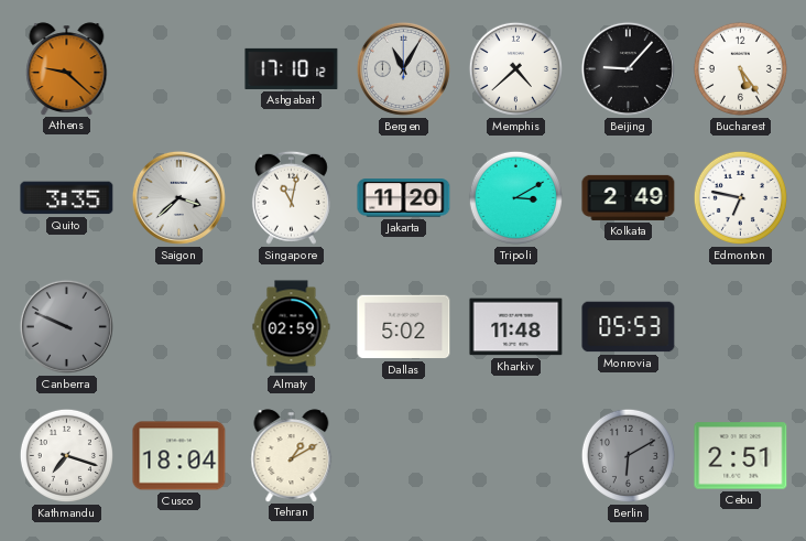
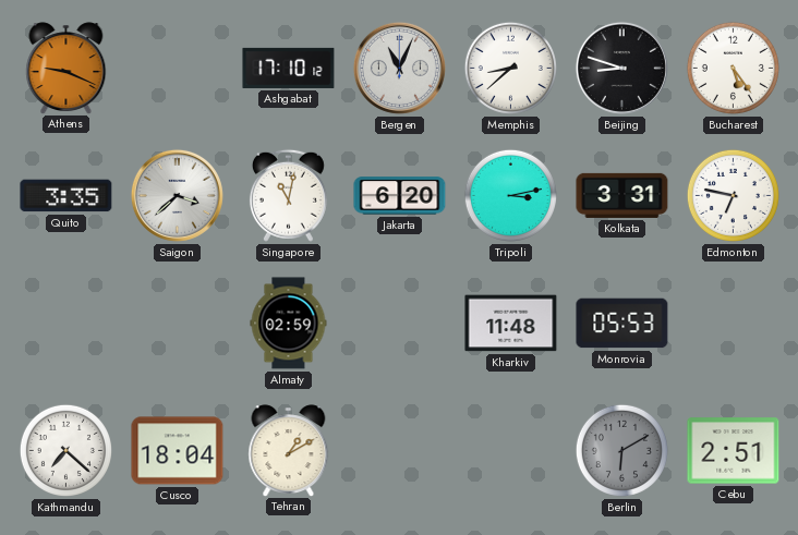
Athens: 9:22 -> 9:19
Bergen: 11:05 -> 11:04
Memphis: 4:38 -> 8:38
Beijing: 9:07 -> 8:48
Jakarta: 11:20 -> 6:20
Tripoli: 3:10 -> 3:13
Kolkata: 2:49 -> 3:31
Canberra: 9:49 -> none
Dallas: 5:02 -> none
Kathmandu: 7:18 -> 7:22
